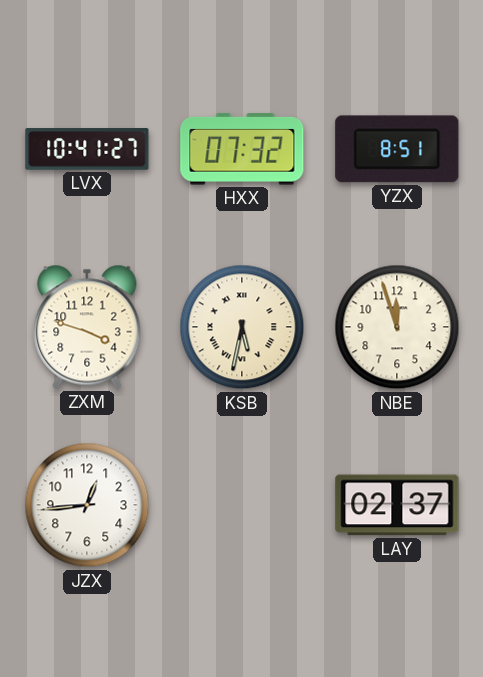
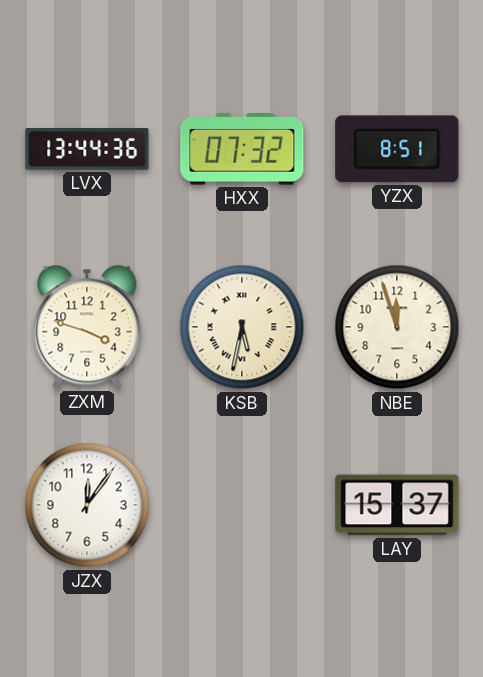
LVX: 10:41 -> 13:44
JZX: 12:44 -> 12:06
LAY: 02:37 -> 15:37
